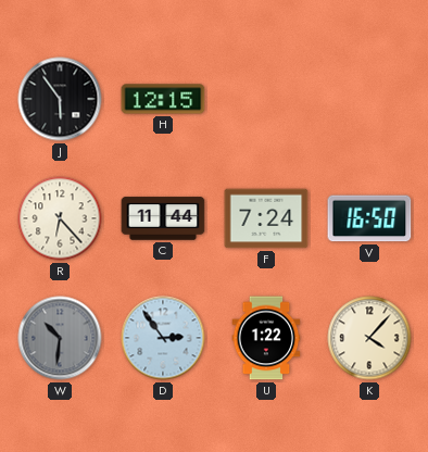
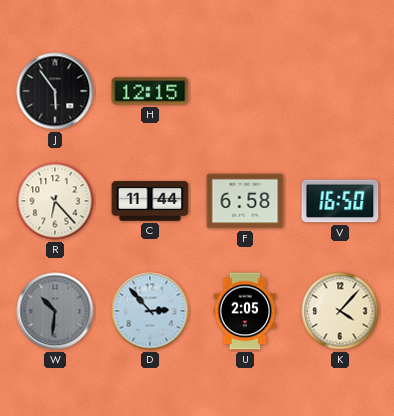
F: 7:24 -> 6:58
D: 2:54 -> 2:53
U: 1:22 -> 2:05
